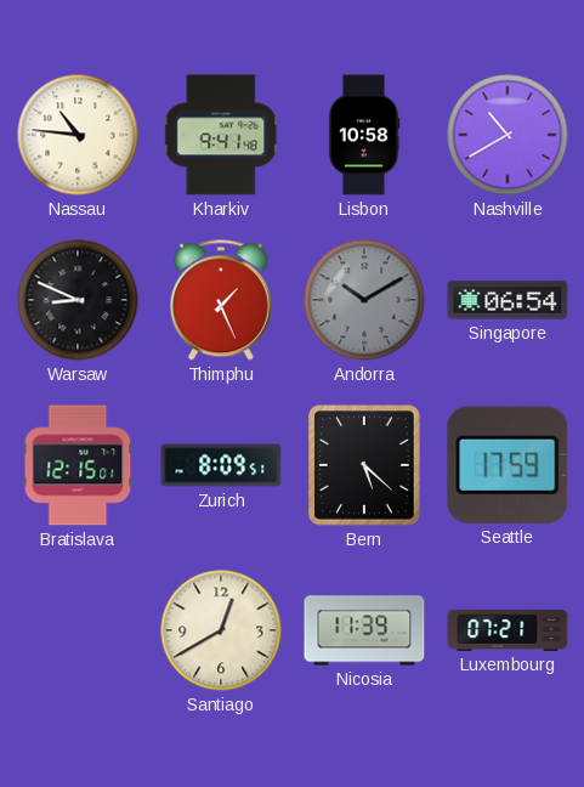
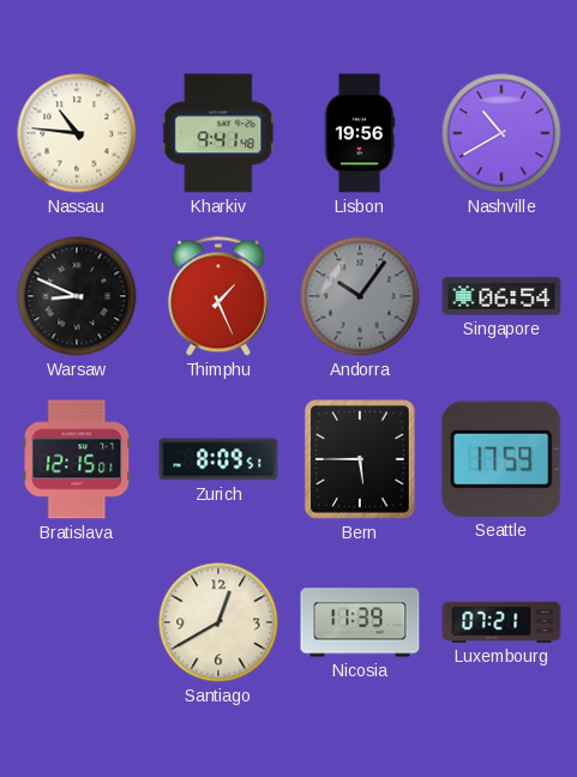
Lisbon: 10:58 -> 19:56
Andorra: 10:10 -> 10:06
Bern: 5:22 -> 5:45
